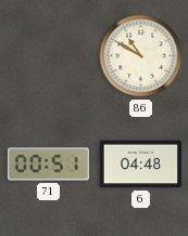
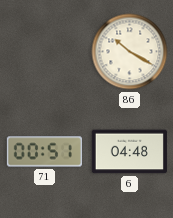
86: 10:50 -> 10:20
